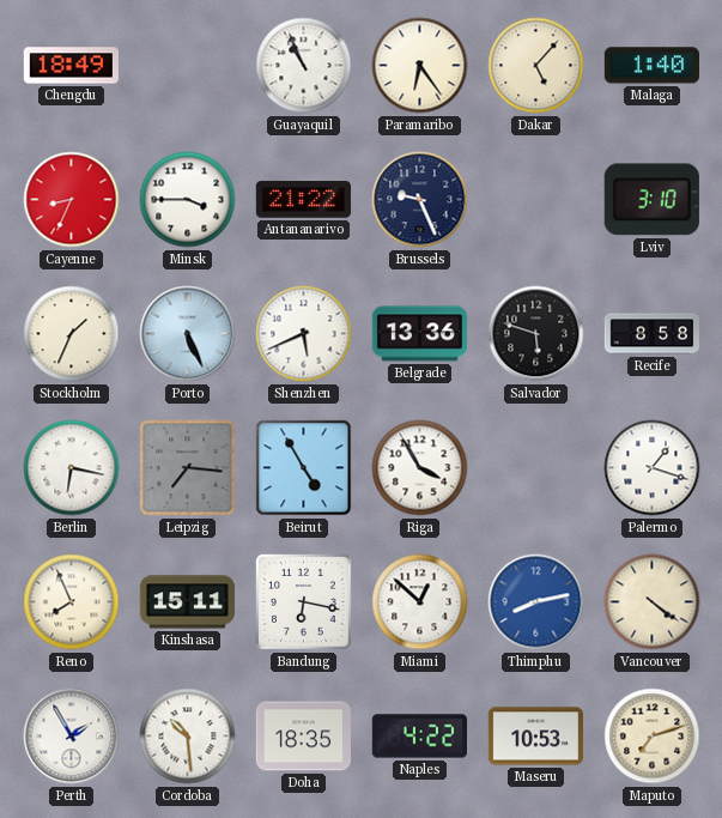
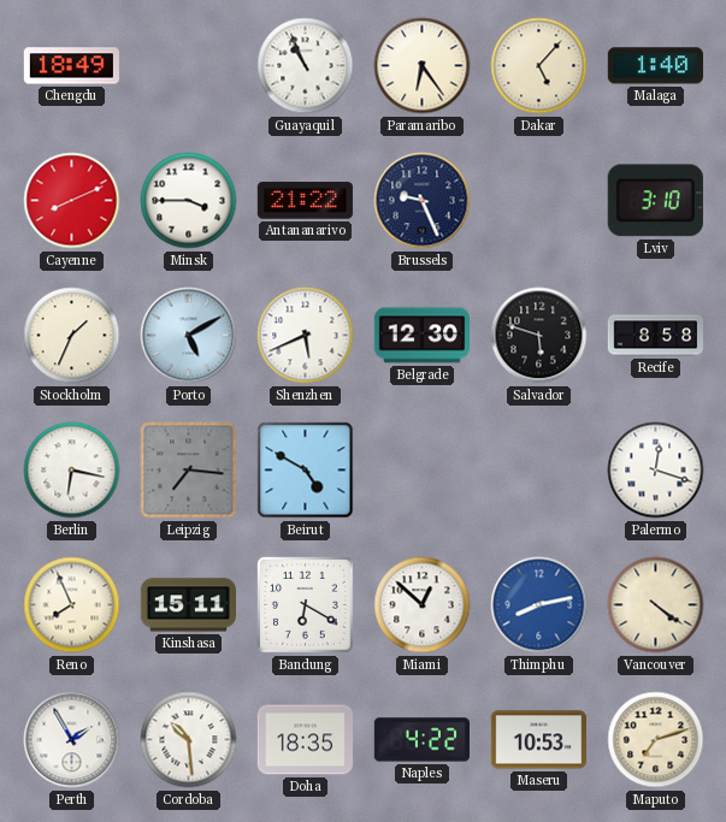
Cayenne: 8:34 -> 8:11
Porto: 5:26 -> 5:10
Belgrade: 13:36 -> 12:30
Beirut: 4:55 -> 4:50
Riga: 3:55 -> none
Palermo: 1:18 -> 12:18
Bandung: 6:17 -> 6:20
